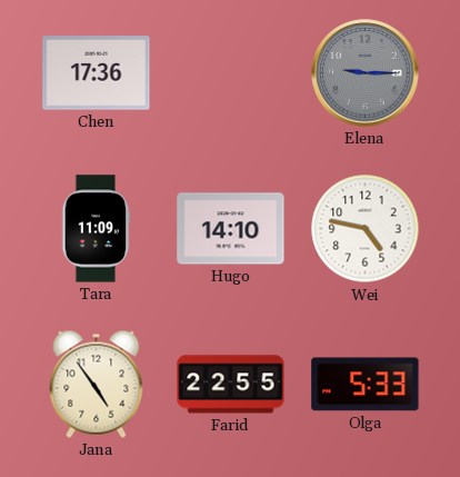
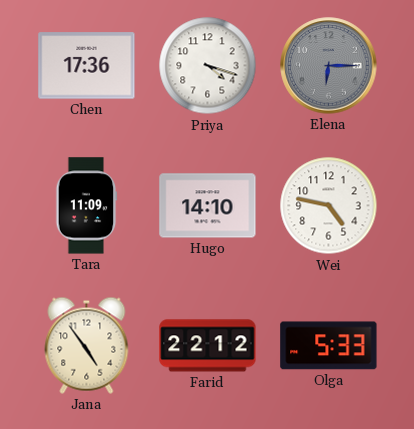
Priya: none -> 4:18
Elena: 9:15 -> 6:15
Farid: 22:55 -> 22:12
